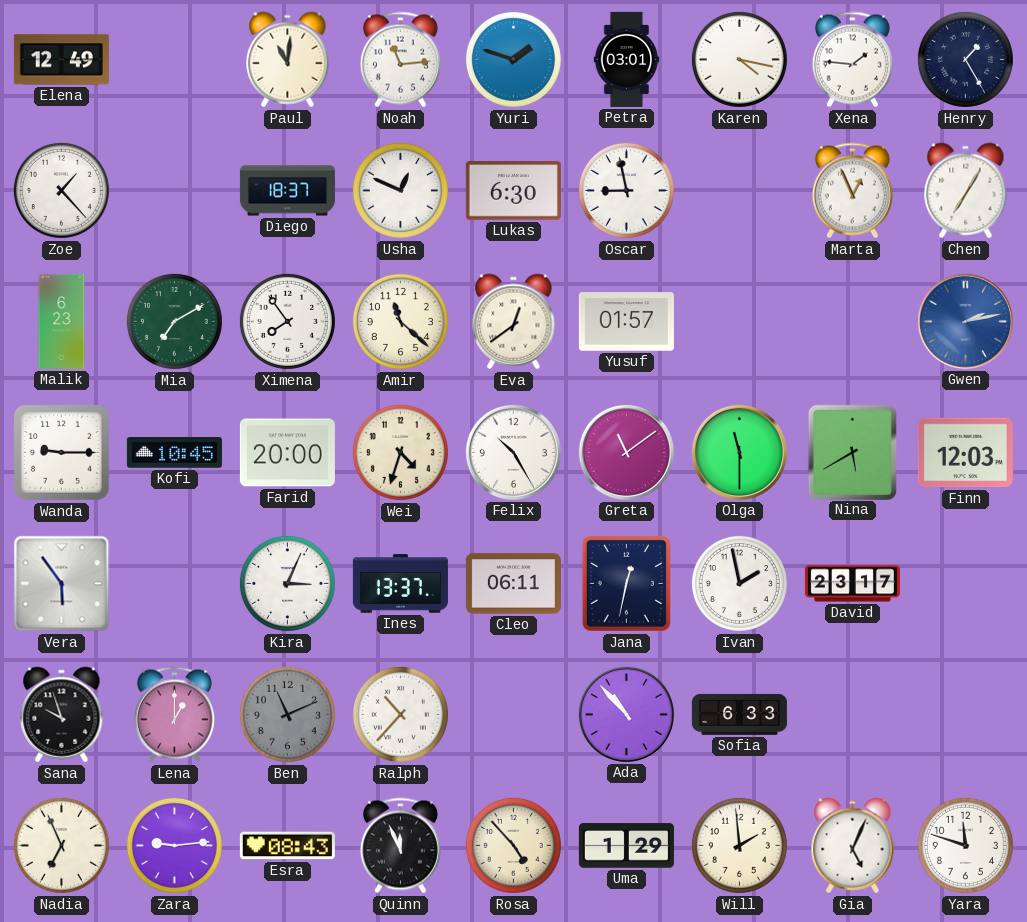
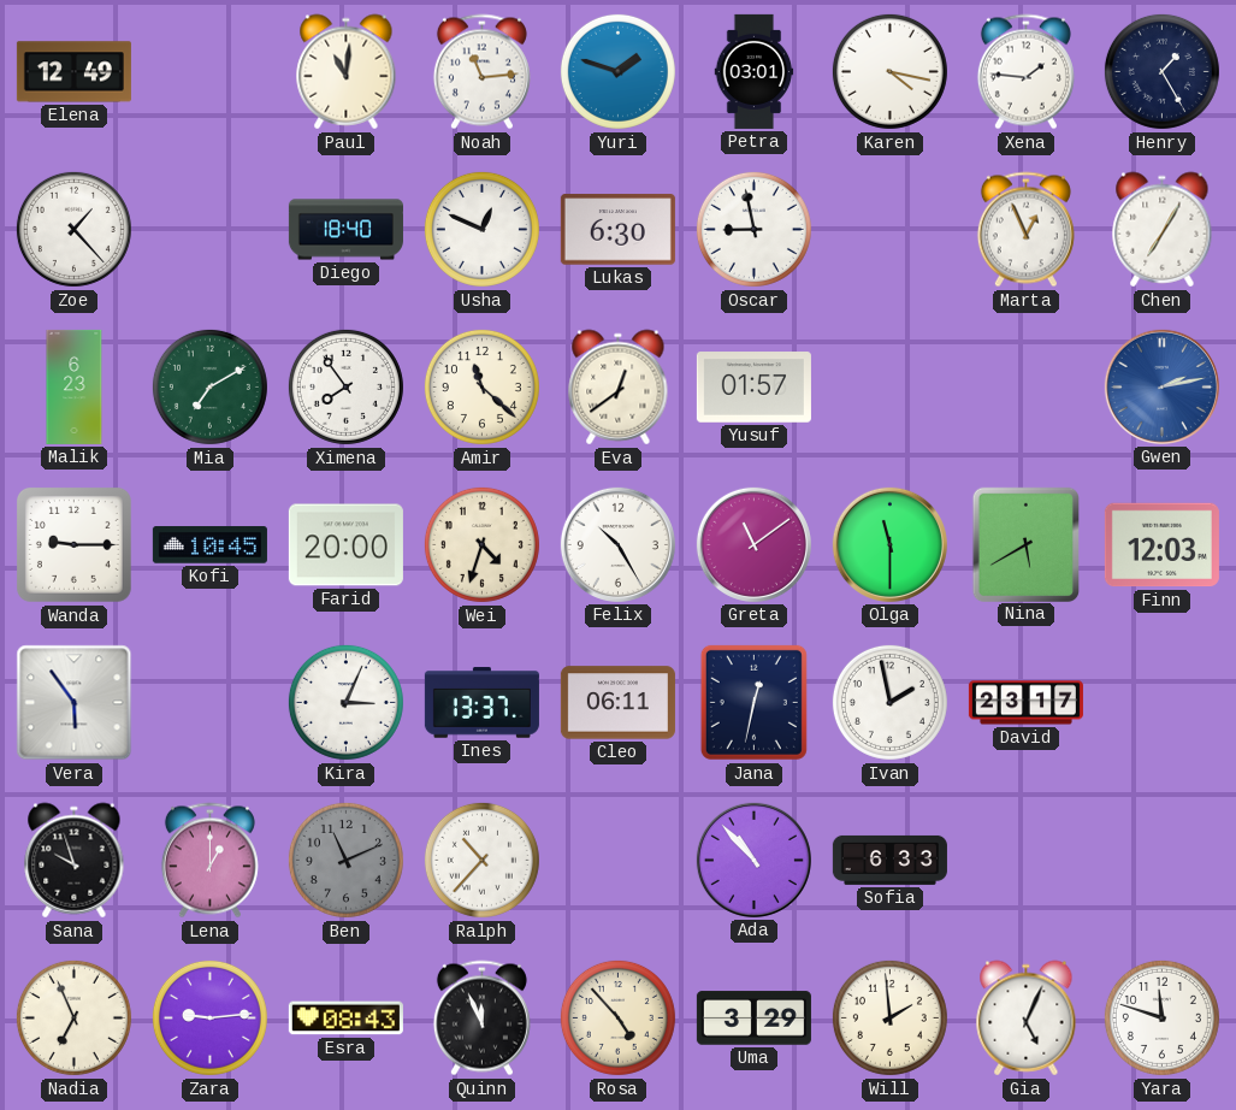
Diego: 18:37 -> 18:40
Uma: 1:29 -> 3:29
